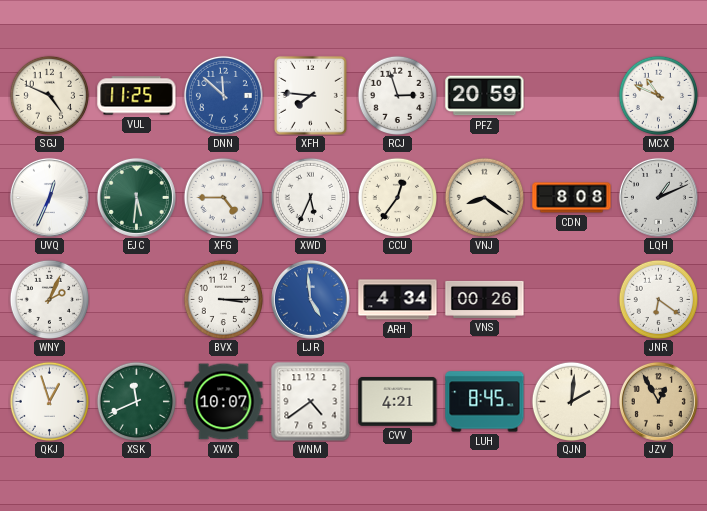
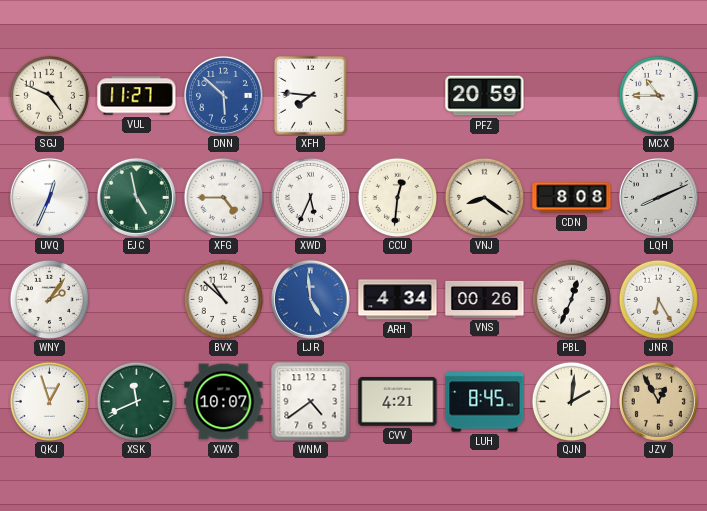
VUL: 11:25 -> 11:27
DNN: 11:52 -> 5:52
RCJ: 2:57 -> none
MCX: 10:49 -> 10:45
EJC: 5:31 -> 4:58
CCU: 12:36 -> 12:31
LQH: 1:11 -> 8:11
WNY: 2:04 -> 2:06
BVX: 3:15 -> 10:52
PBL: none -> 12:34
JNR: 6:21 -> 6:25
